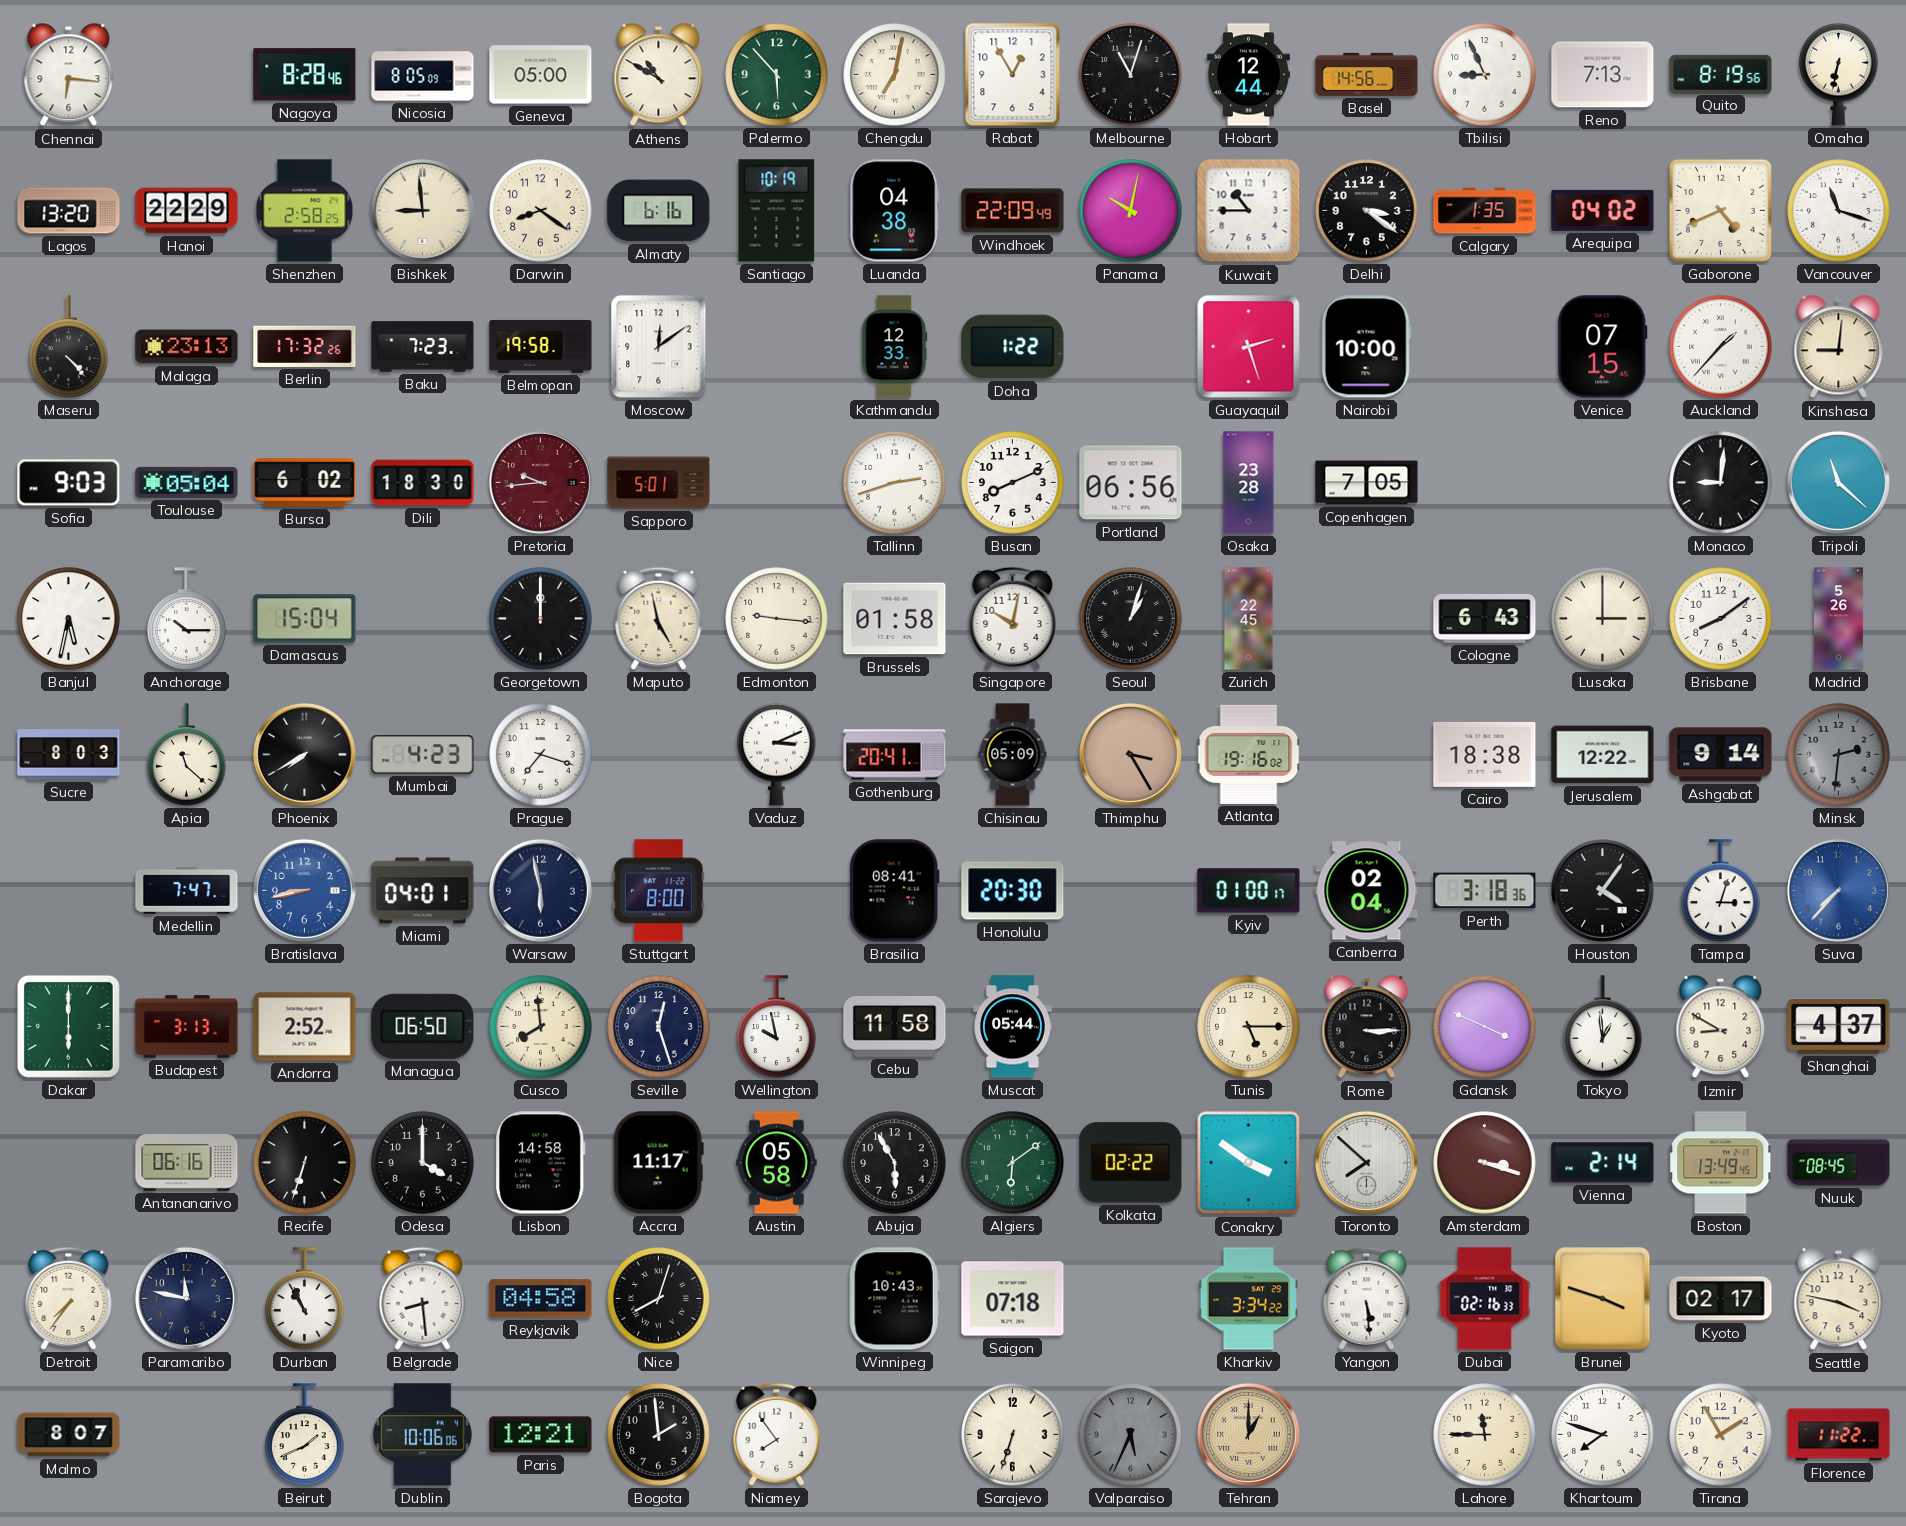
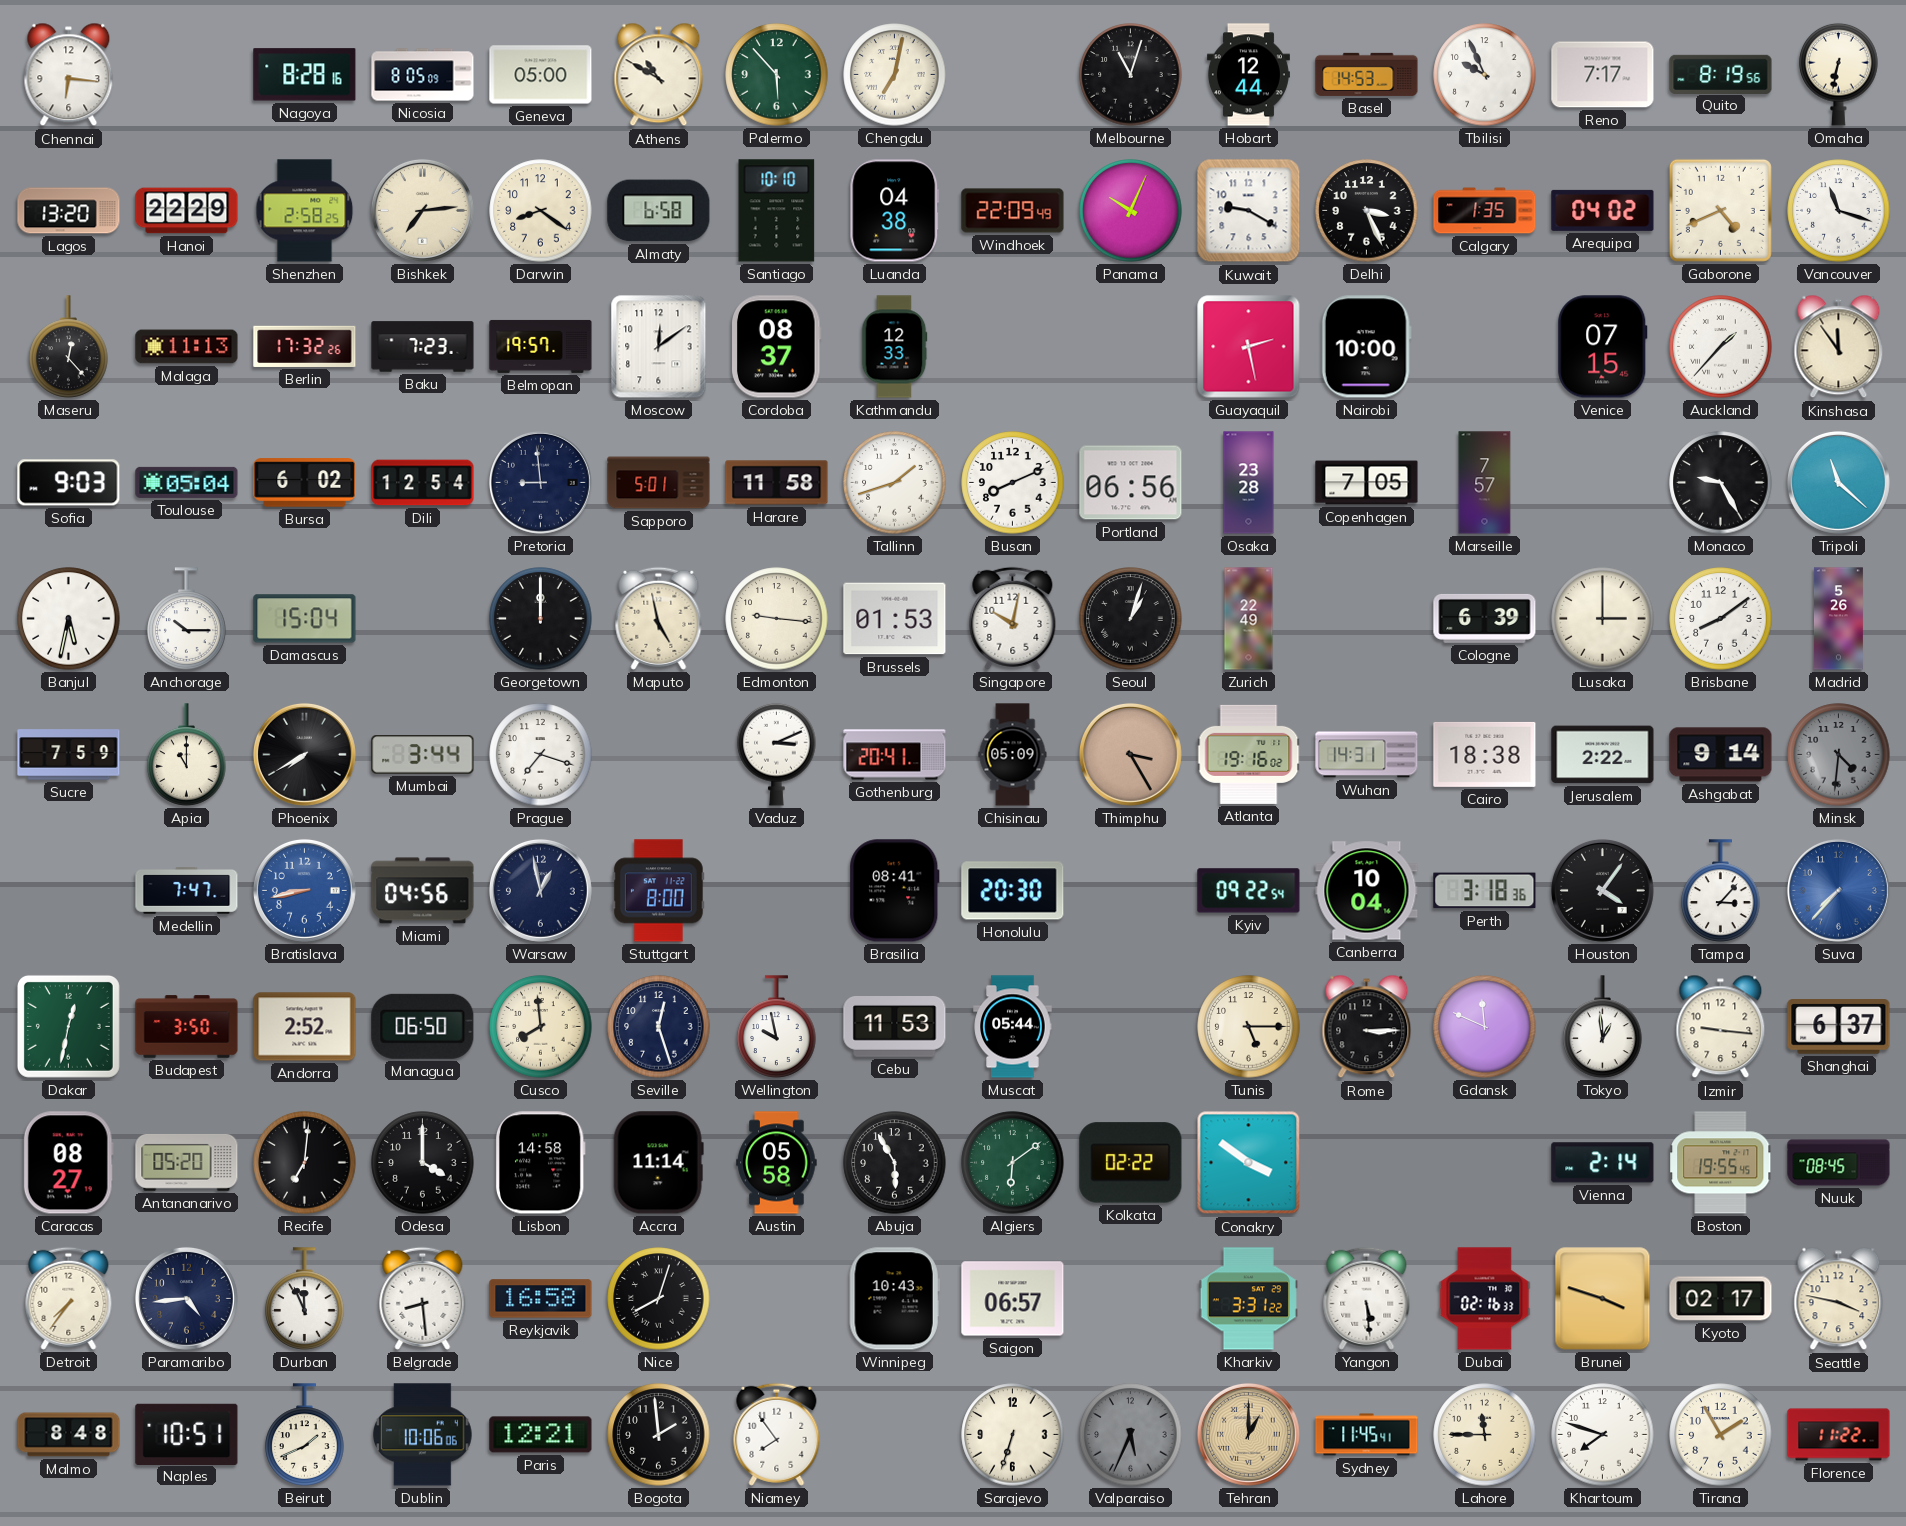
Nagoya: 8:28:46 -> 8:28:16
Rabat: 12:55 -> none
Basel: 14:56 -> 14:53
Tbilisi: 8:56 -> 9:56
Reno: 7:13 -> 7:17
Bishkek: 8:59 -> 7:14
Almaty: 6:16 -> 6:58
Santiago: 10:19 -> 10:10
Panama: 10:02 -> 10:04
Kuwait: 10:45 -> 9:20
Delhi: 3:21 -> 3:26
Maseru: 4:23 -> 12:23
Malaga: 23:13 -> 11:13
Belmopan: 19:58 -> 19:57
Cordoba: none -> 08:37
Doha: 1:22 -> none
Guayaquil: 2:27 -> 2:28
Kinshasa: 9:01 -> 11:54
Dili: 18:30 -> 12:54
Pretoria: 9:44 -> 8:59
Pretoria dial: burgundy -> navy
Harare: none -> 11:58
Tallinn: 2:42 -> 1:42
Marseille: none -> 7:57
Monaco: 9:01 -> 9:25
Brussels: 01:58 -> 01:53
Zurich: 22:45 -> 22:49
Cologne: 6:43 -> 6:39
Sucre: 8:03 -> 7:59
Apia: 11:22 -> 11:00
Mumbai: 4:23 -> 3:44
Wuhan: none -> 14:31
Jerusalem: 12:22 -> 2:22
Minsk: 2:31 -> 4:31
Miami: 04:01 -> 04:56
Warsaw: 5:58 -> 12:58
Kyiv: 01:00 -> 09:22
Canberra: 02:04 -> 10:04
Tampa: 3:03 -> 3:07
Dakar: 6:00 -> 12:32
Budapest: 3:13 -> 3:50
Cebu: 11:58 -> 11:53
Gdansk: 3:49 -> 11:49
Izmir: 8:50 -> 9:16
Shanghai: 4:37 -> 6:37
Caracas: none -> 08:27
Antananarivo: 06:16 -> 05:20
Recife: 6:33 -> 7:01
Accra: 11:17 -> 11:14
Toronto: 7:52 -> none
Amsterdam: 3:18 -> none
Boston: 13:49 -> 19:55
Paramaribo: 11:47 -> 4:44
Durban: 10:56 -> 11:56
Reykjavik: 04:58 -> 16:58
Saigon: 07:18 -> 06:57
Kharkiv: 3:34 -> 3:31
Malmo: 8:07 -> 8:48
Naples: none -> 10:51
Sydney: none -> 11:45
